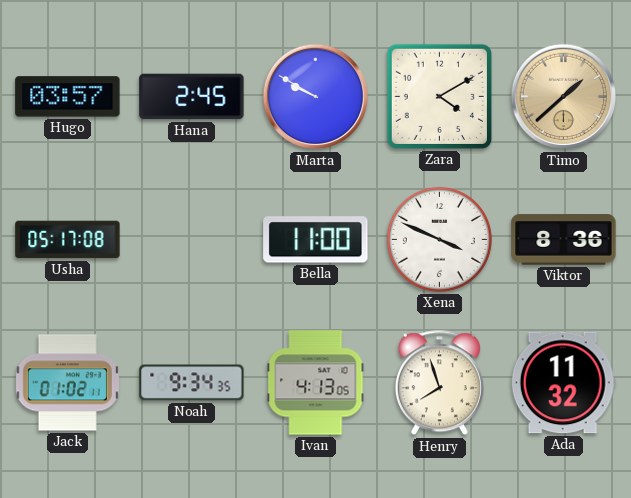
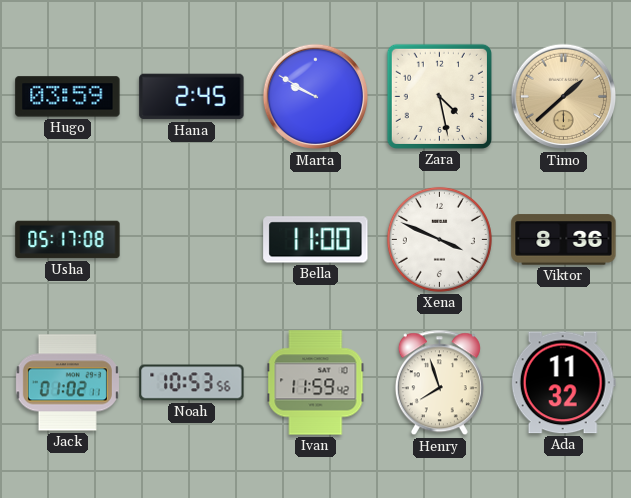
Hugo: 03:57 -> 03:59
Zara: 4:10 -> 4:28
Noah: 9:34 -> 10:53
Ivan: 4:13 -> 11:59
